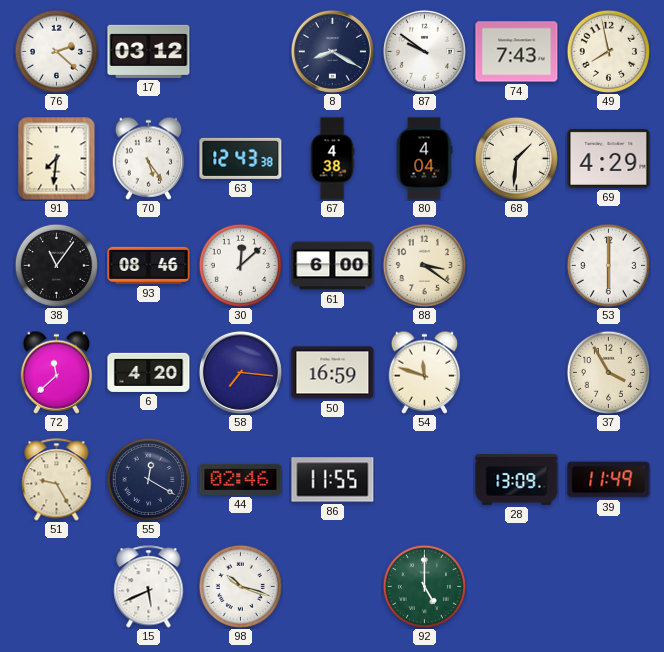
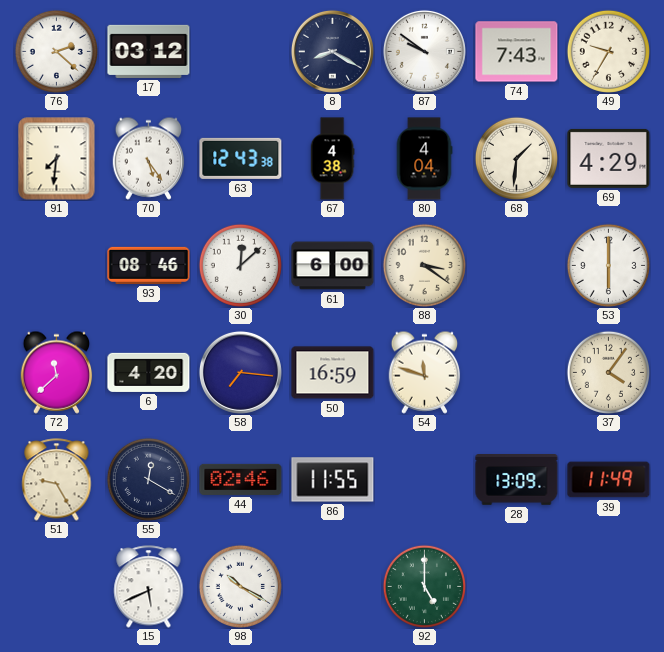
49: 7:58 -> 9:35
38: 11:06 -> none
37: 3:55 -> 4:06
98: 10:18 -> 10:20
